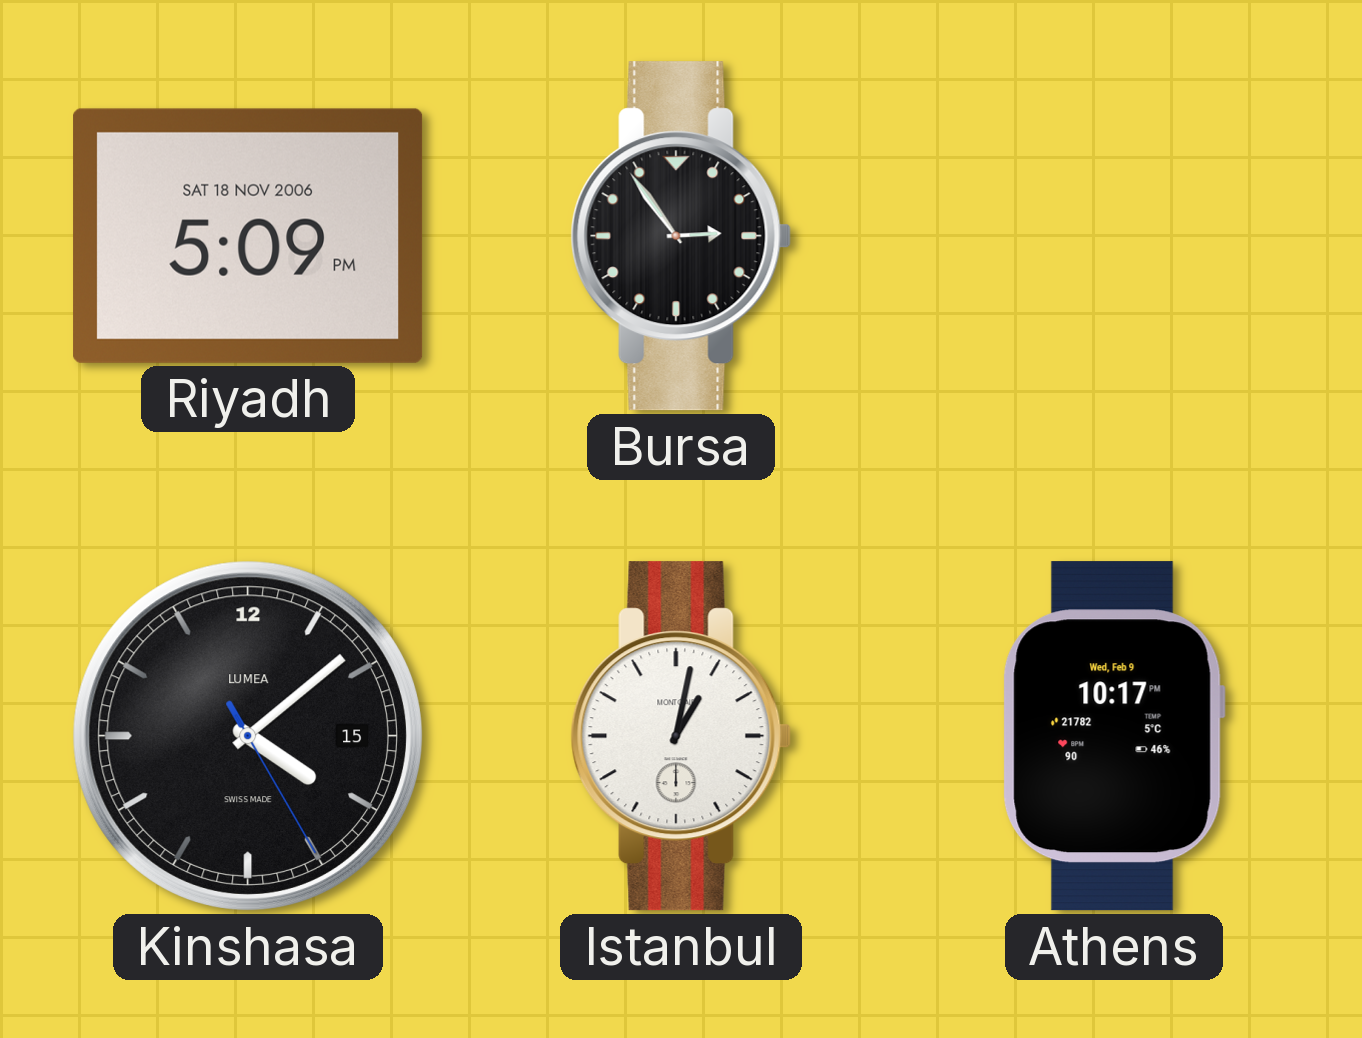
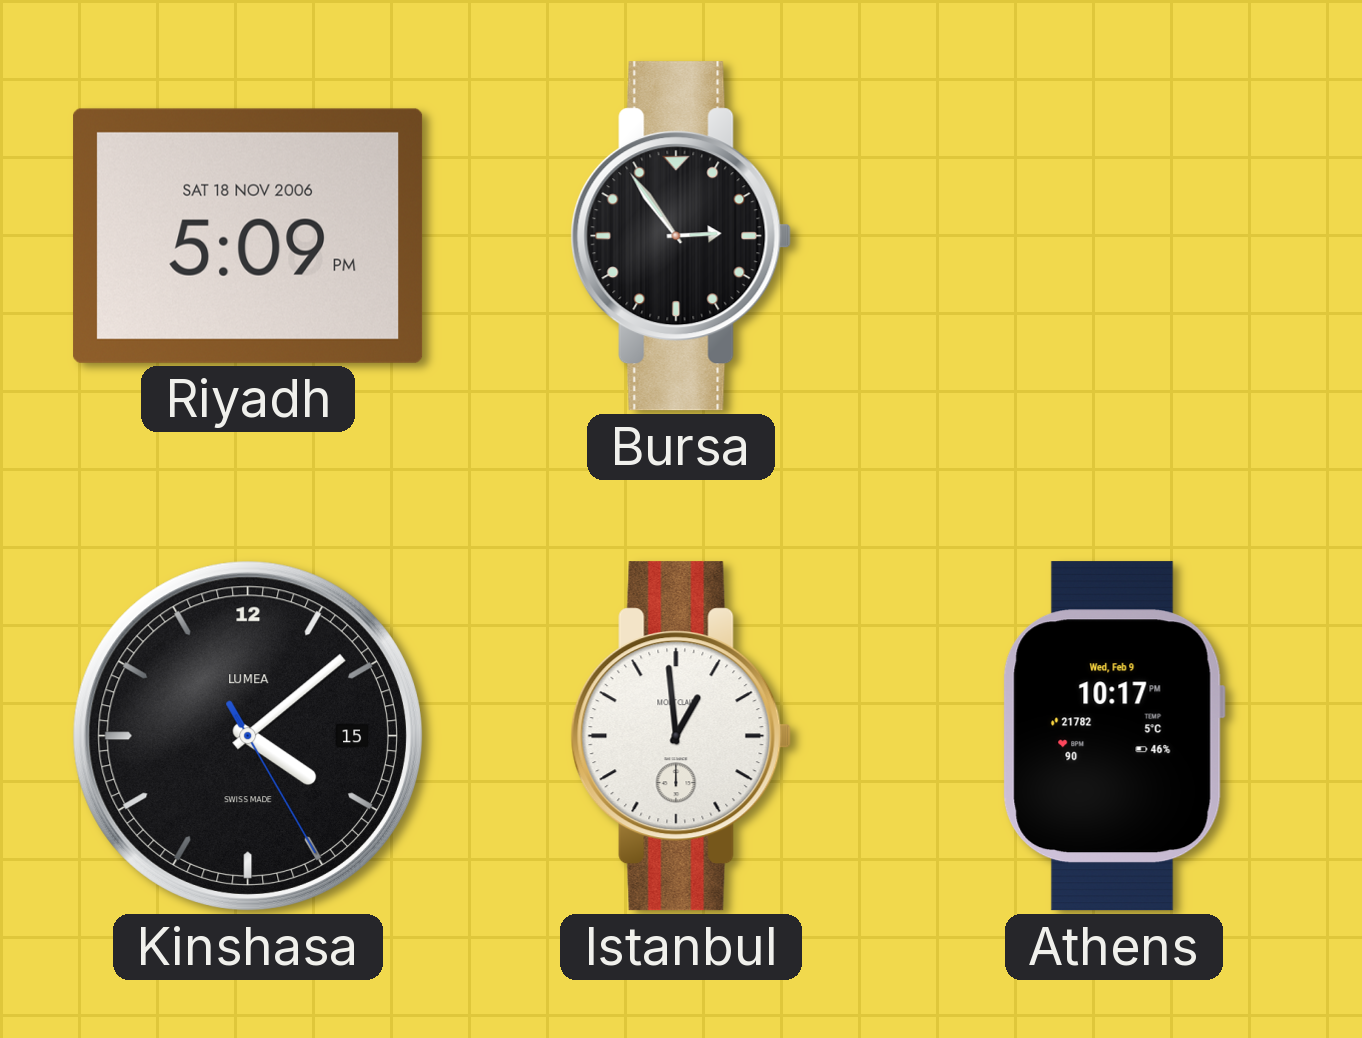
Istanbul: 1:02 -> 12:59
